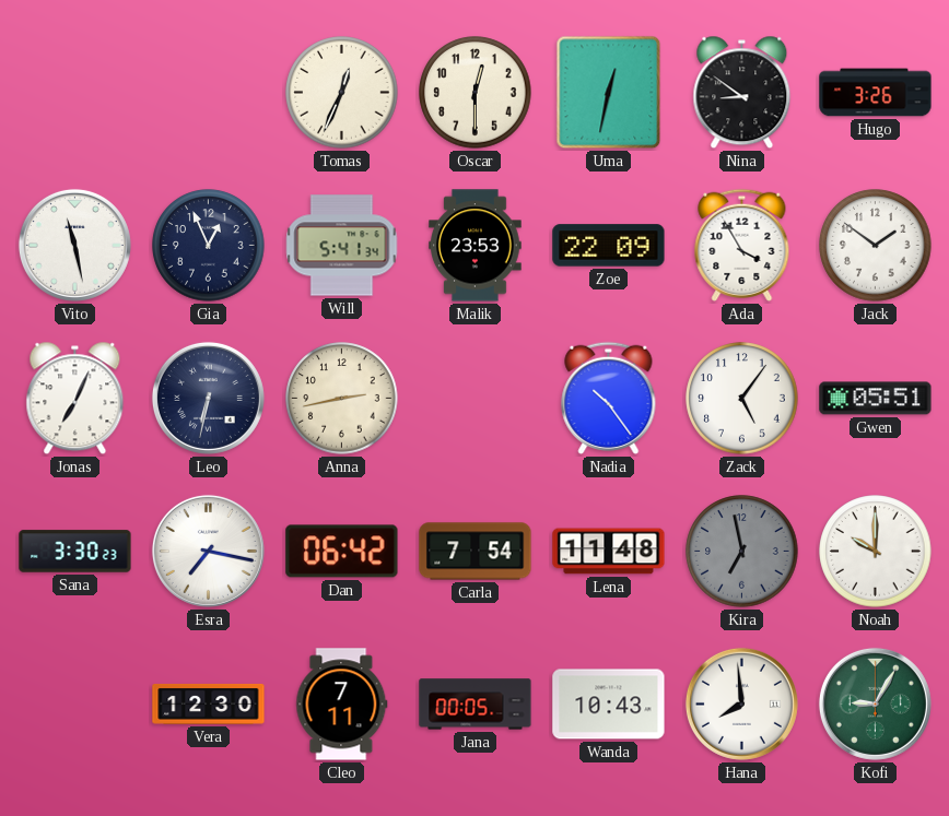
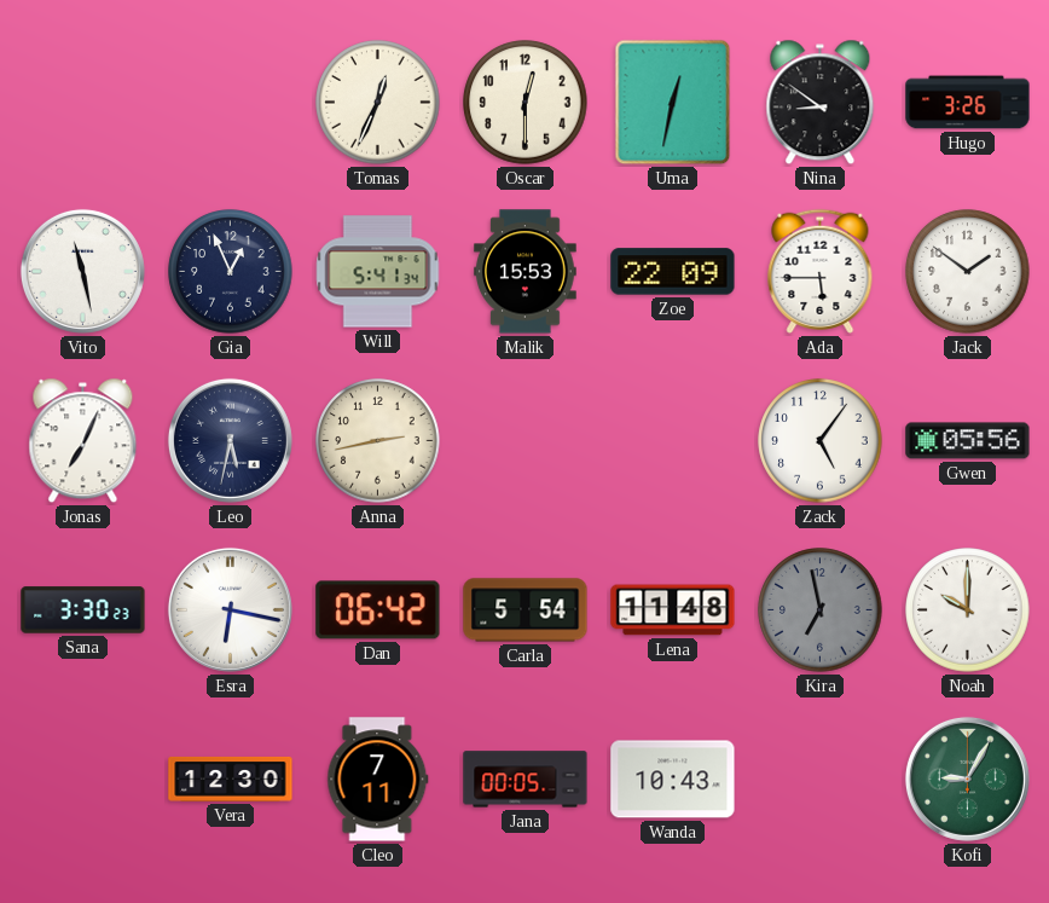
Malik: 23:53 -> 15:53
Ada: 3:55 -> 5:45
Leo: 6:32 -> 5:32
Nadia: 10:24 -> none
Gwen: 05:51 -> 05:56
Esra: 7:17 -> 6:17
Carla: 7:54 -> 5:54
Hana: 7:59 -> none
